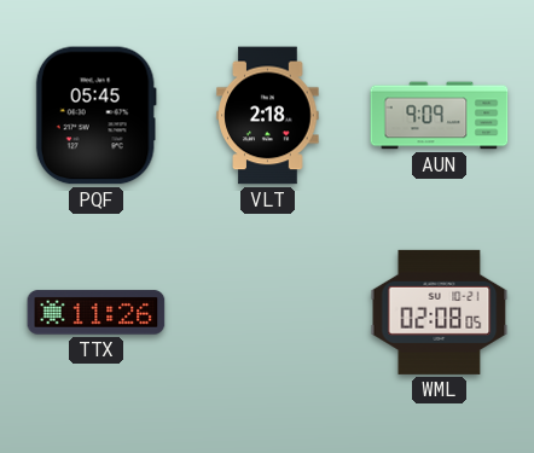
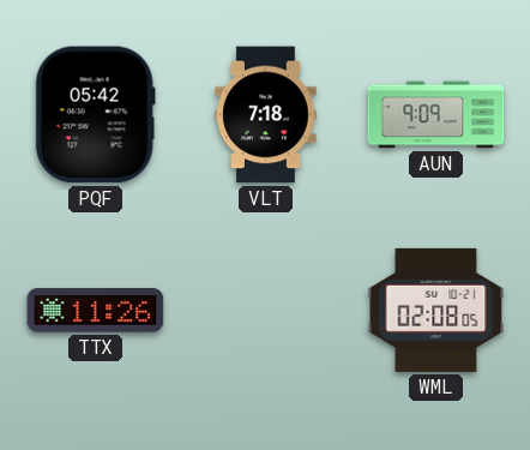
PQF: 05:45 -> 05:42
VLT: 2:18 -> 7:18
